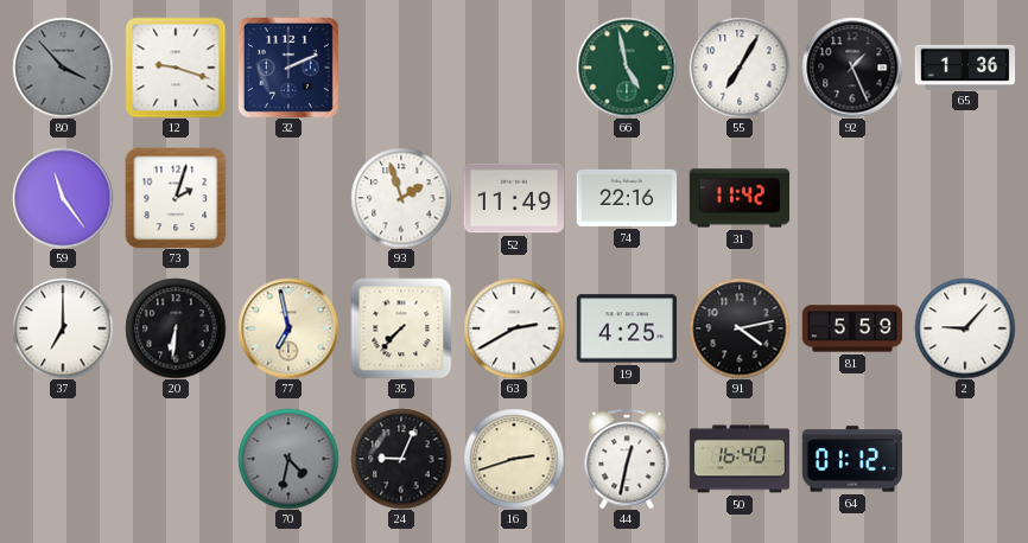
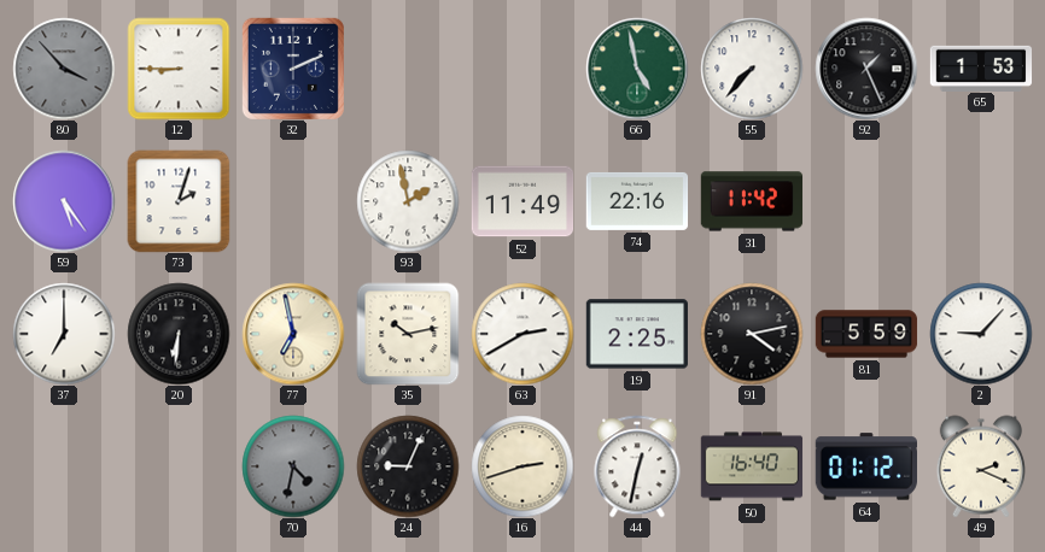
12: 9:18 -> 8:45
55: 7:05 -> 7:37
65: 1:36 -> 1:53
59: 11:24 -> 5:24
93: 1:57 -> 1:58
35: 7:37 -> 10:13
19: 4:25 -> 2:25
49: none -> 2:19
